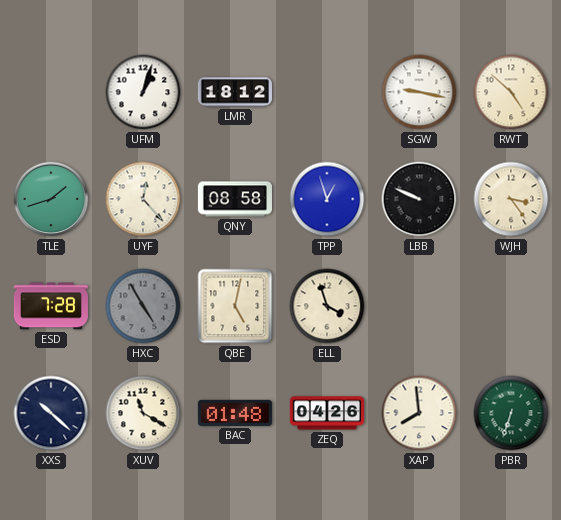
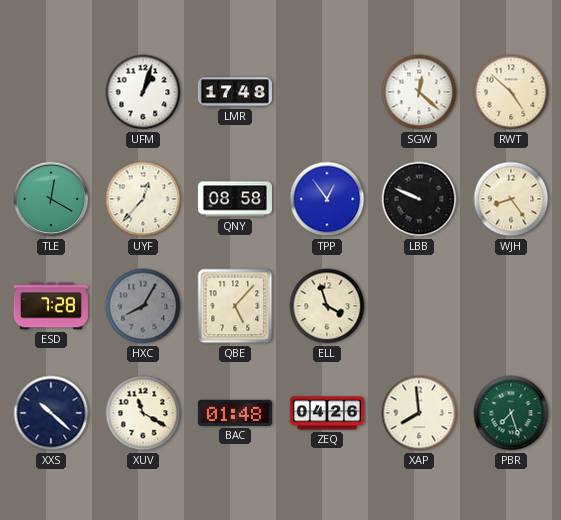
LMR: 18:12 -> 17:48
SGW: 9:17 -> 12:22
TLE: 1:42 -> 12:20
UYF: 12:23 -> 12:37
TPP: 12:57 -> 12:54
WJH: 3:24 -> 8:24
HXC: 4:55 -> 8:05
QBE: 5:02 -> 5:07
PBR: 6:33 -> 7:27
